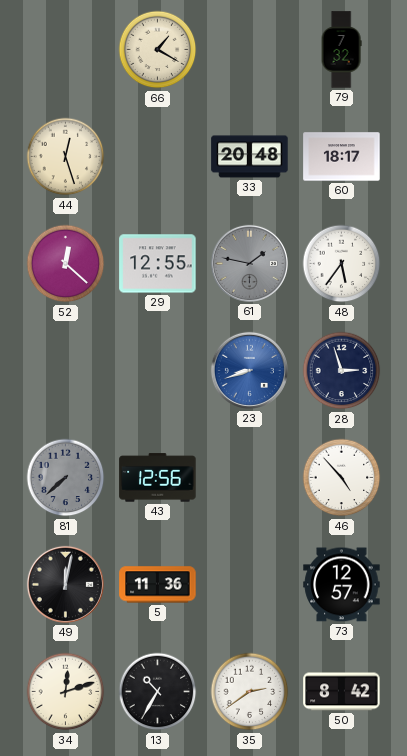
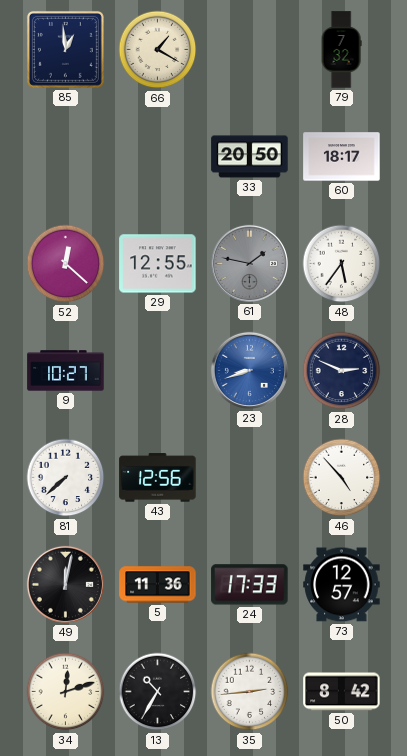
85: none -> 12:59
44: 12:27 -> none
33: 20:48 -> 20:50
9: none -> 10:27
28: 2:57 -> 2:49
81 dial: grey -> white
24: none -> 17:33
35: 2:39 -> 2:44
